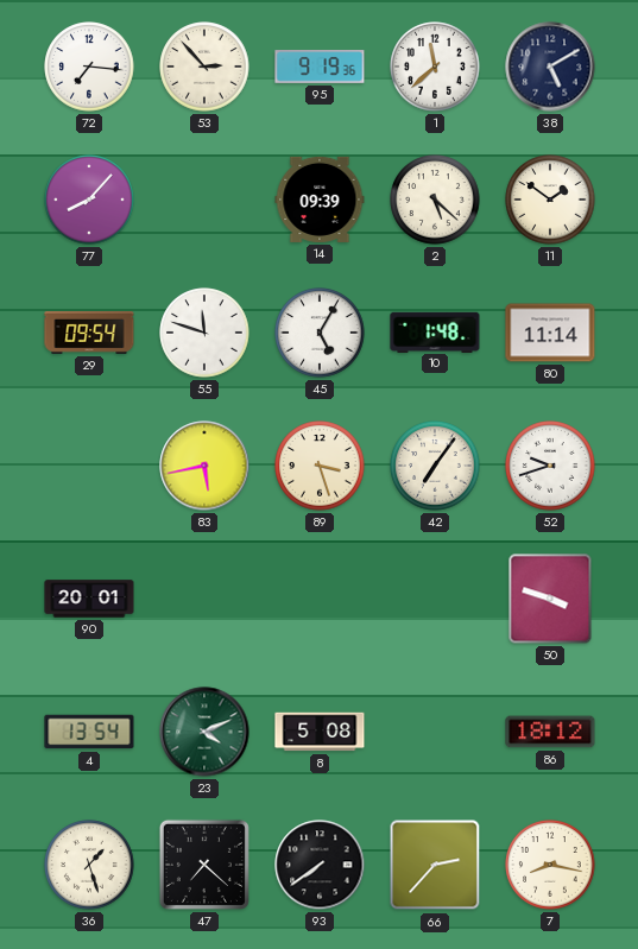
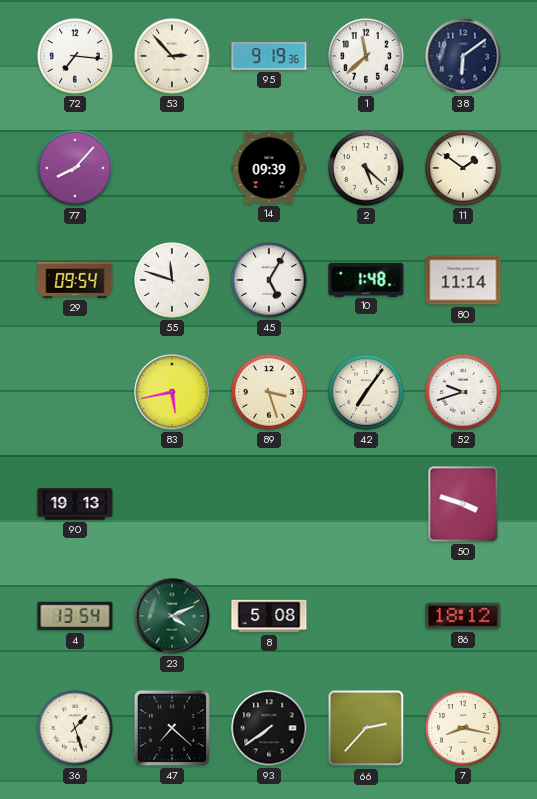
38: 5:10 -> 6:09
90: 20:01 -> 19:13
